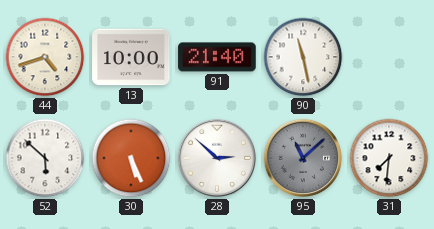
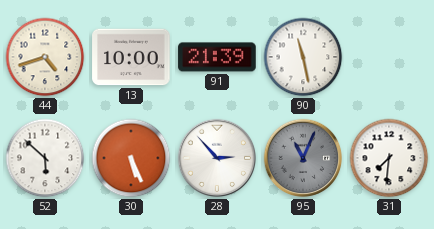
91: 21:40 -> 21:39
28: 2:52 -> 2:53
95: 11:08 -> 11:04
